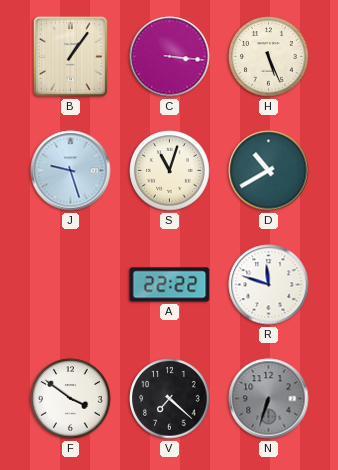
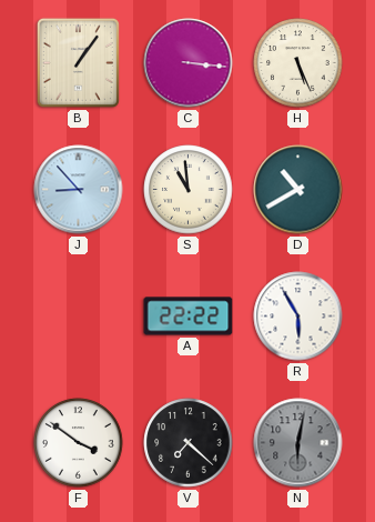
J: 9:27 -> 8:53
S: 11:03 -> 10:59
R: 11:48 -> 5:55
N: 6:33 -> 6:02
